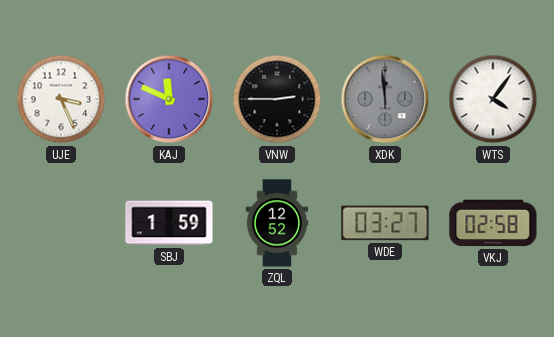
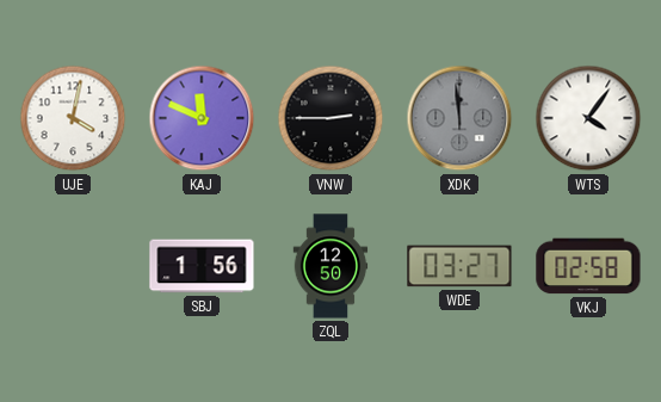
UJE: 3:26 -> 4:02
SBJ: 1:59 -> 1:56
ZQL: 12:52 -> 12:50
